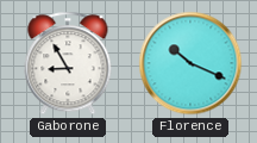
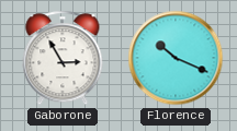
Gaborone: 8:55 -> 2:55
